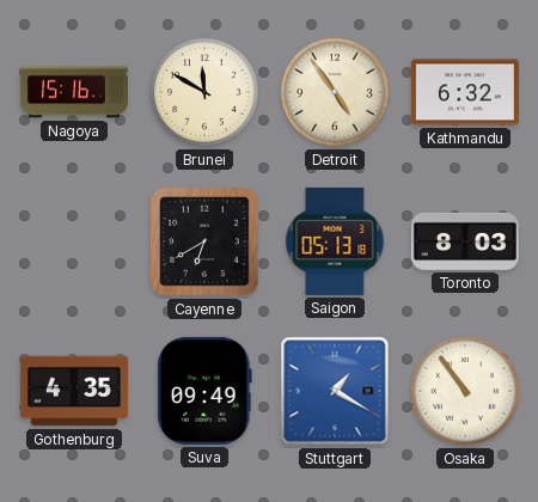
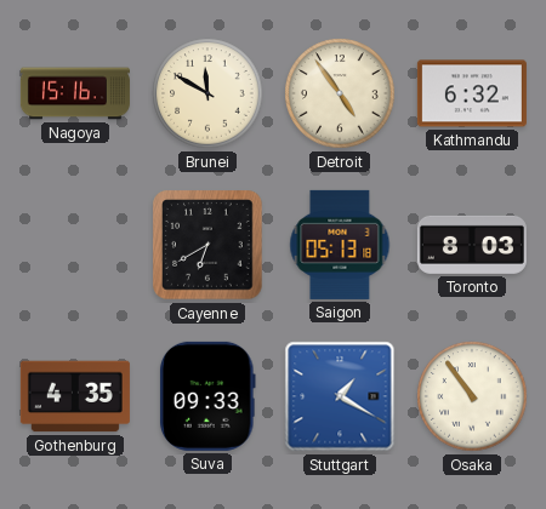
Suva: 09:49 -> 09:33
